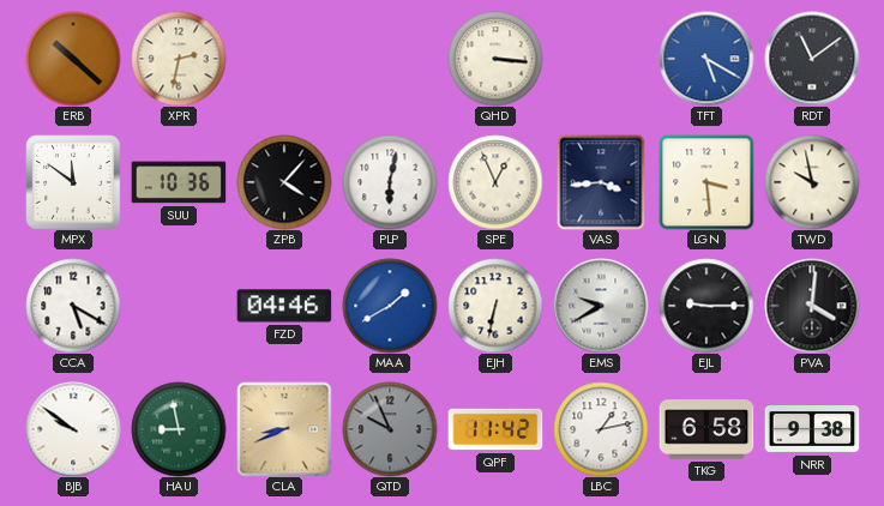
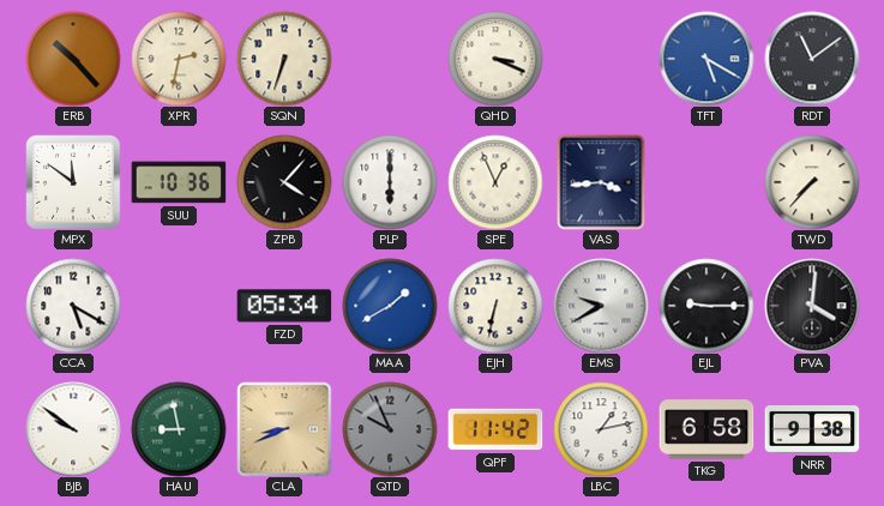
ERB: 10:22 -> 10:23
SQN: none -> 6:33
QHD: 3:16 -> 3:19
PLP: 6:02 -> 6:00
LGN: 3:29 -> none
TWD: 9:58 -> 7:37
FZD: 04:46 -> 05:34
